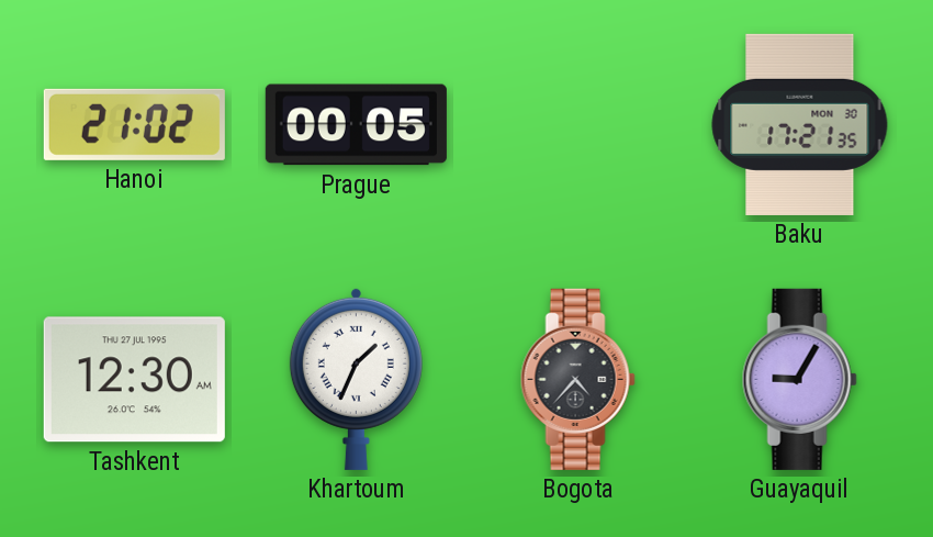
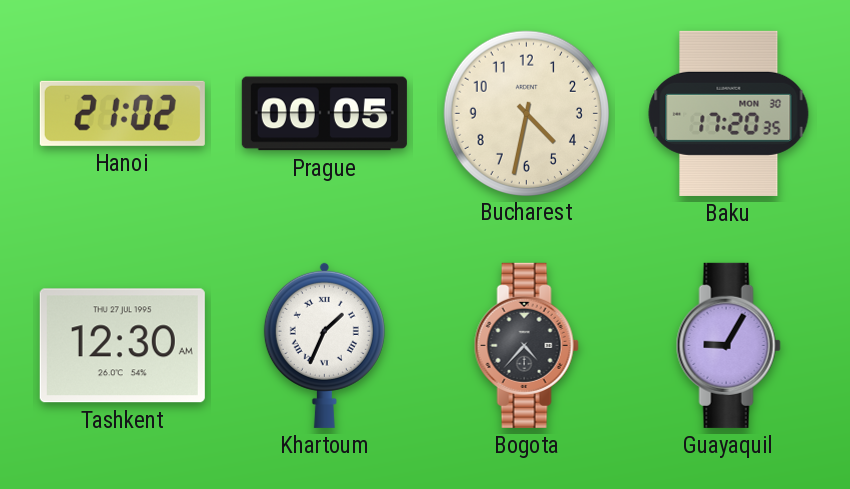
Bucharest: none -> 4:32
Baku: 17:21 -> 17:20
